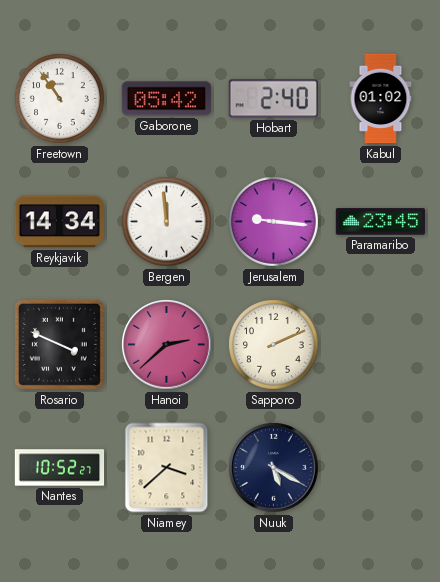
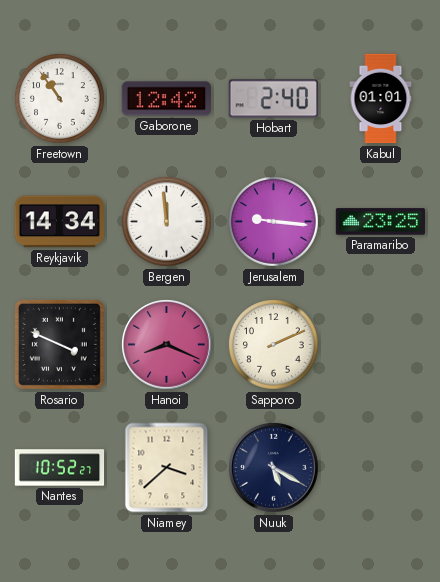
Gaborone: 05:42 -> 12:42
Kabul: 01:02 -> 01:01
Paramaribo: 23:45 -> 23:25
Hanoi: 2:38 -> 8:19
